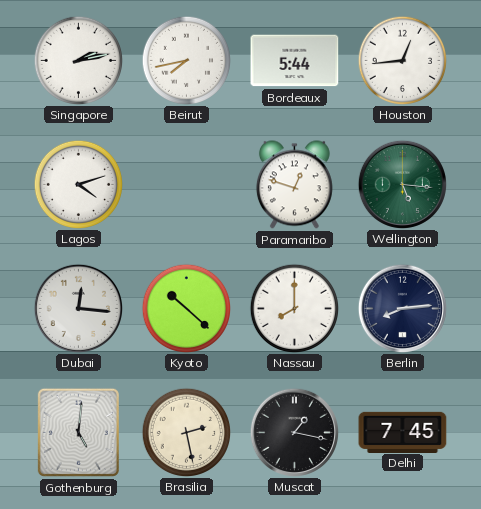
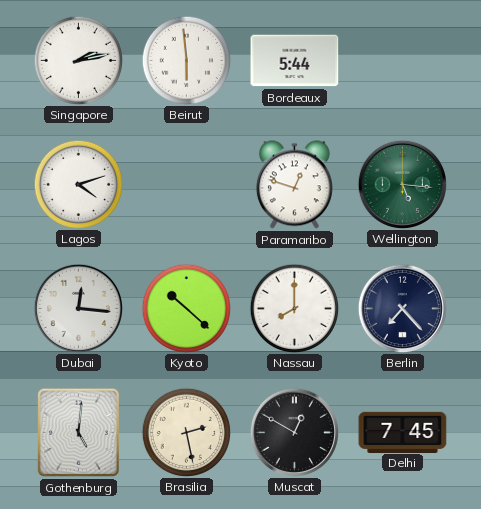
Beirut: 7:43 -> 5:59
Houston: 12:44 -> none
Berlin: 8:14 -> 7:23
Muscat: 1:17 -> 12:50
